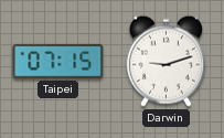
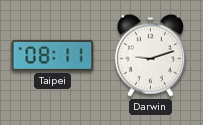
Taipei: 07:15 -> 08:11
